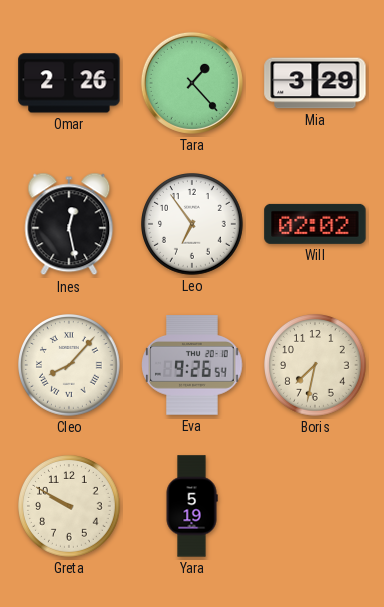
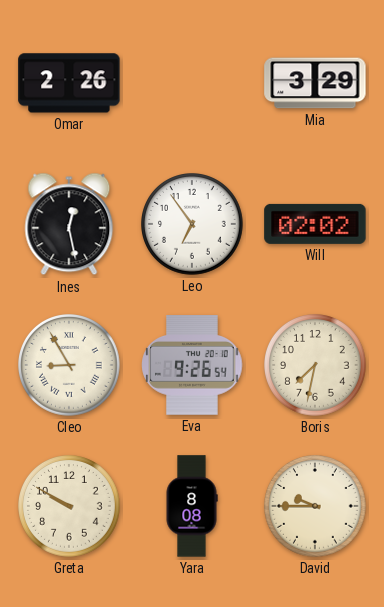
Tara: 1:23 -> none
Cleo: 8:07 -> 8:55
Yara: 5:19 -> 8:08
David: none -> 9:45
